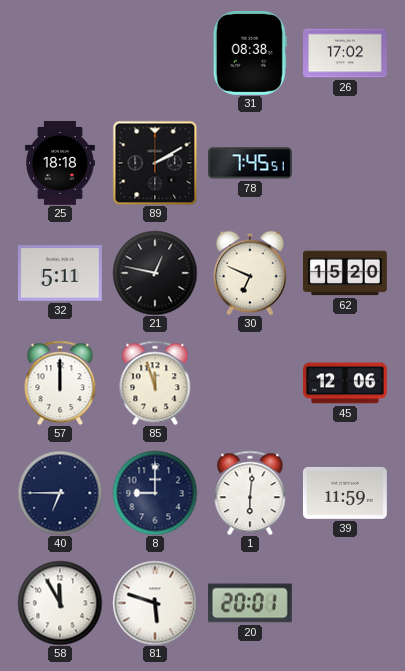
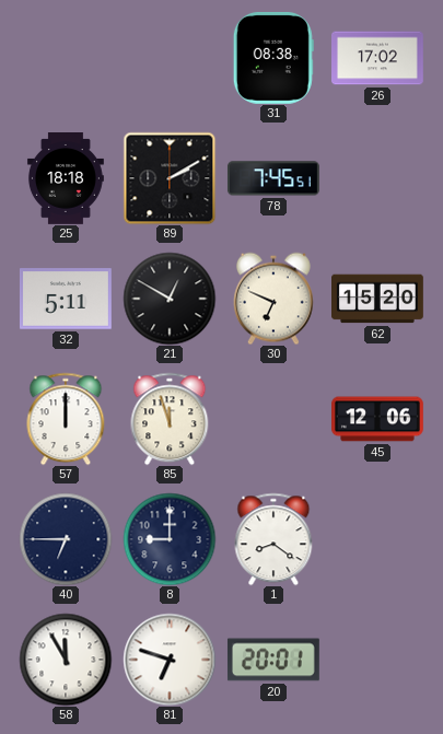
21: 12:47 -> 12:50
1: 6:01 -> 8:21
39: 11:59 -> none
81: 5:48 -> 6:48
